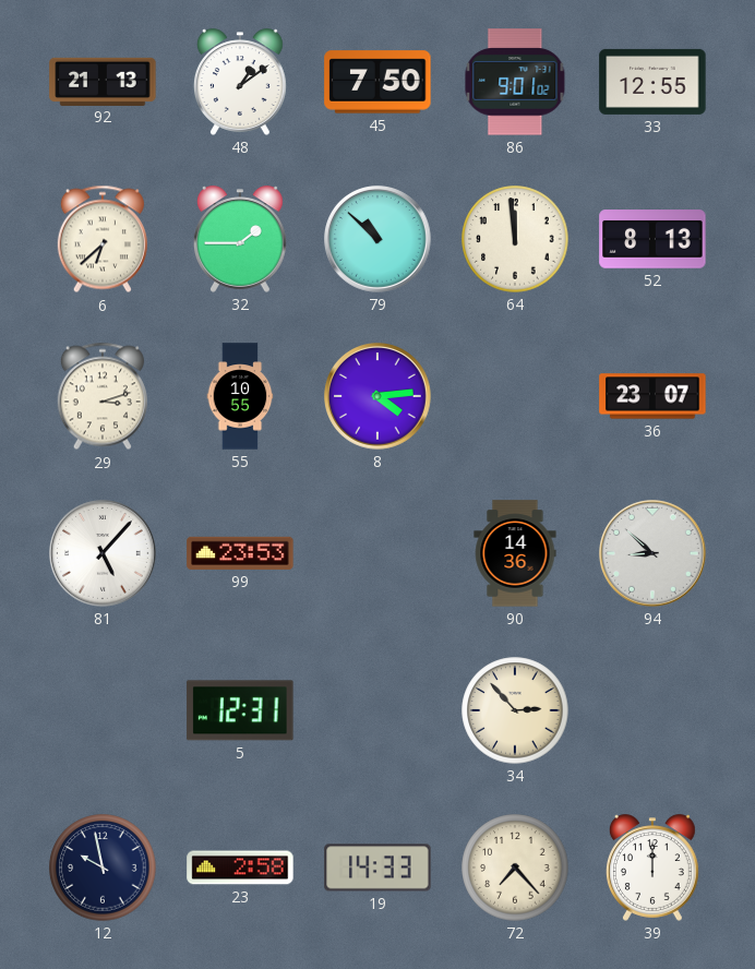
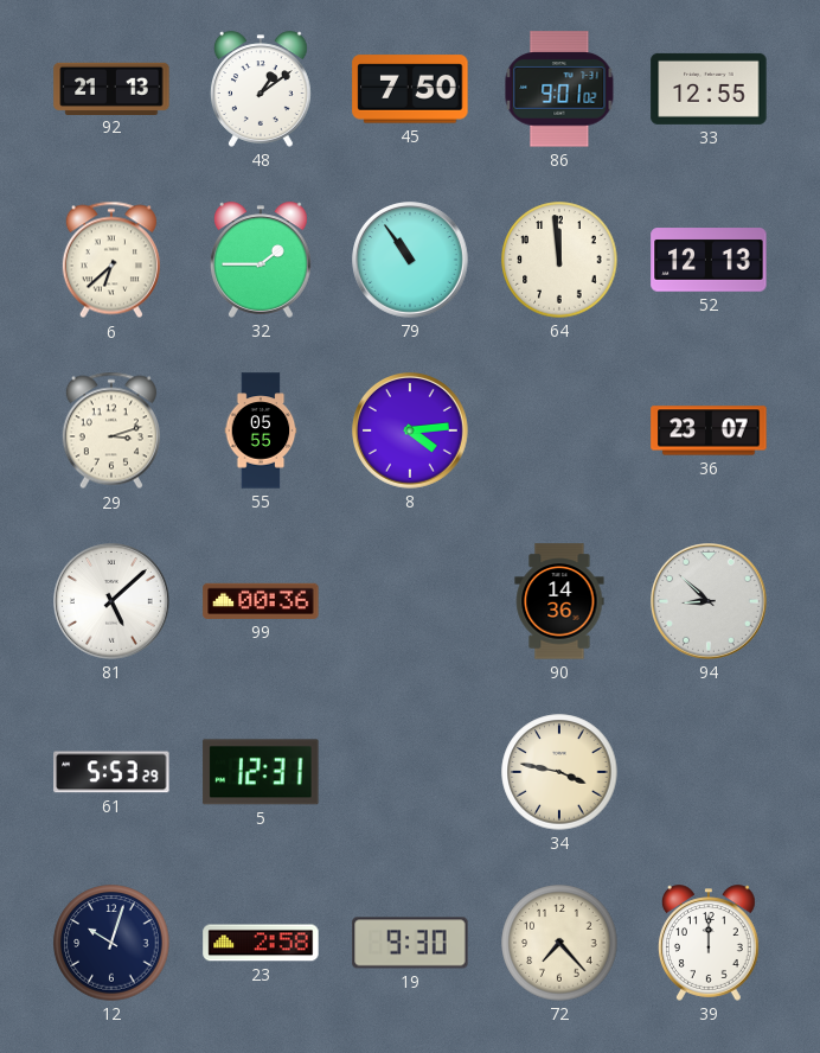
79: 10:52 -> 10:54
52: 8:13 -> 12:13
55: 10:55 -> 05:55
81: 5:07 -> 5:08
99: 23:53 -> 00:36
61: none -> 5:53
34: 2:53 -> 3:47
12: 9:58 -> 10:03
19: 14:33 -> 9:30
